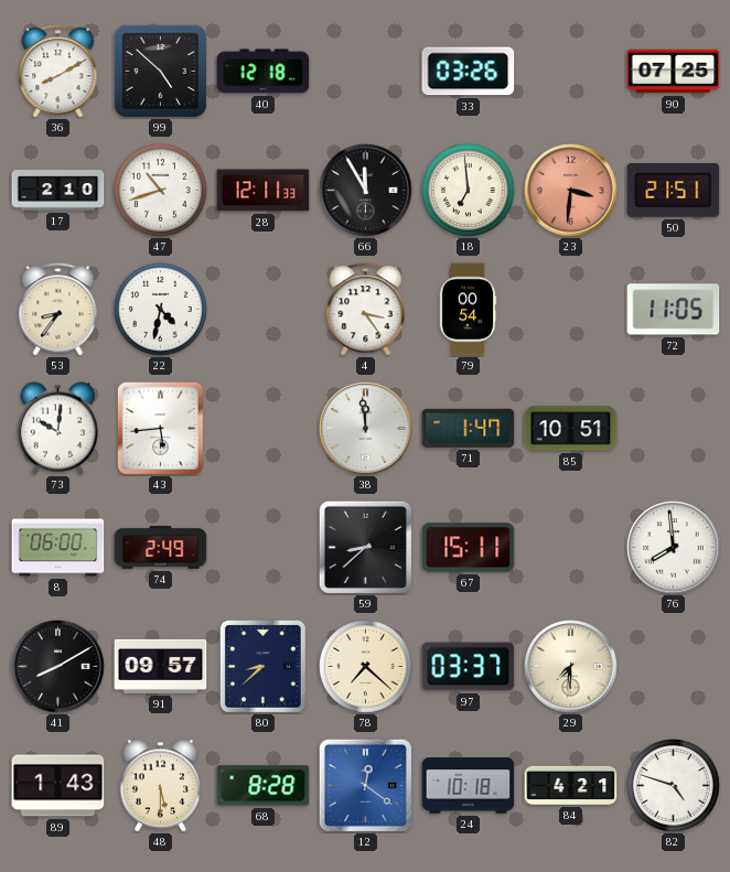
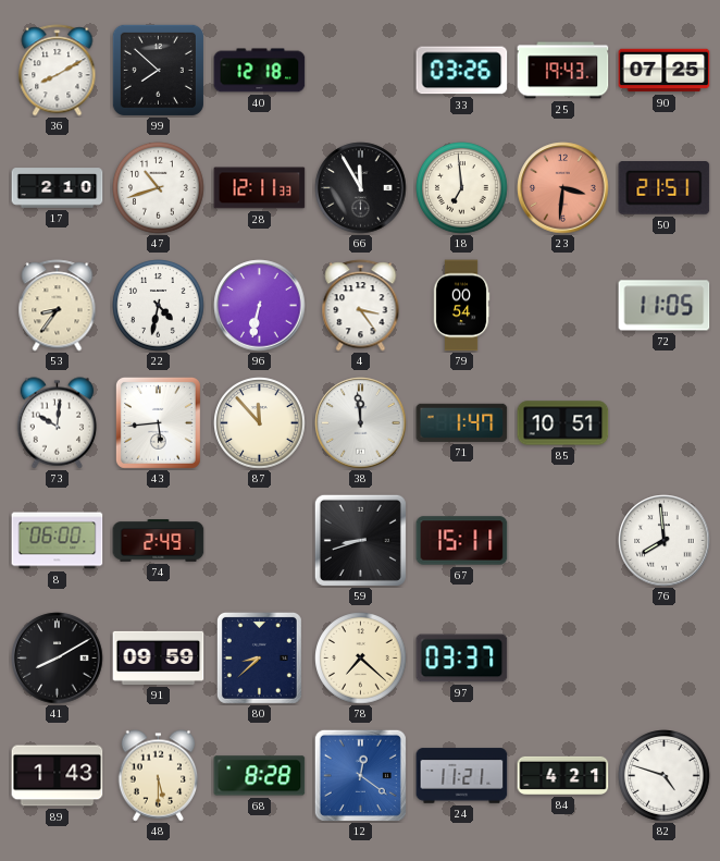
99: 4:52 -> 7:52
25: none -> 19:43
96: none -> 6:32
87: none -> 11:53
59: 8:38 -> 8:42
91: 09:57 -> 09:59
29: 7:31 -> none
24: 10:18 -> 11:21
